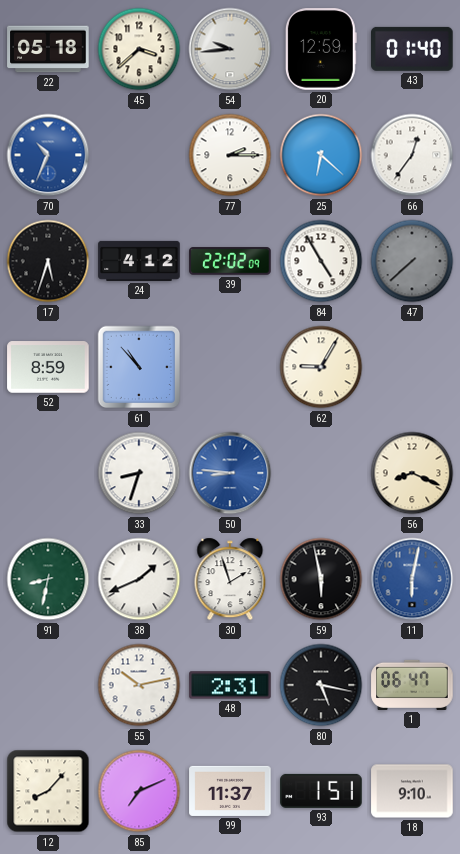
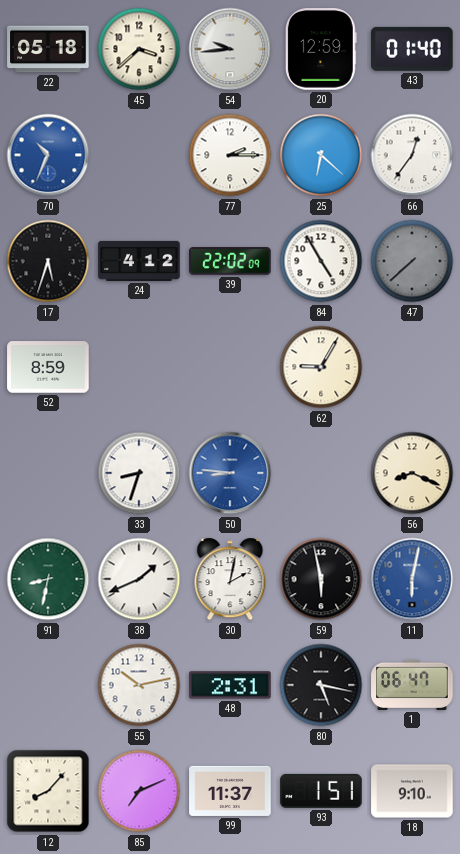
61: 10:53 -> none
30: 1:57 -> 2:02
